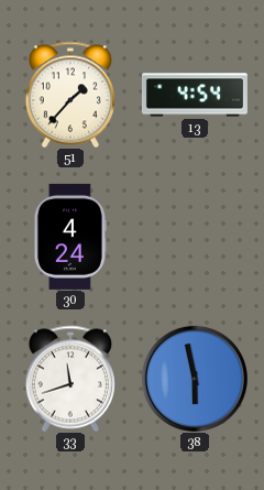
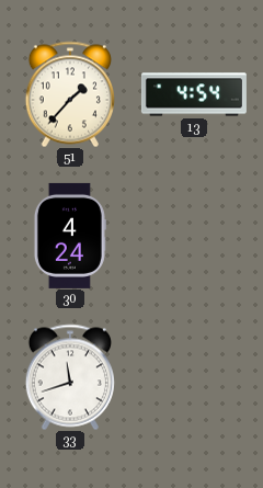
38: 5:58 -> none
